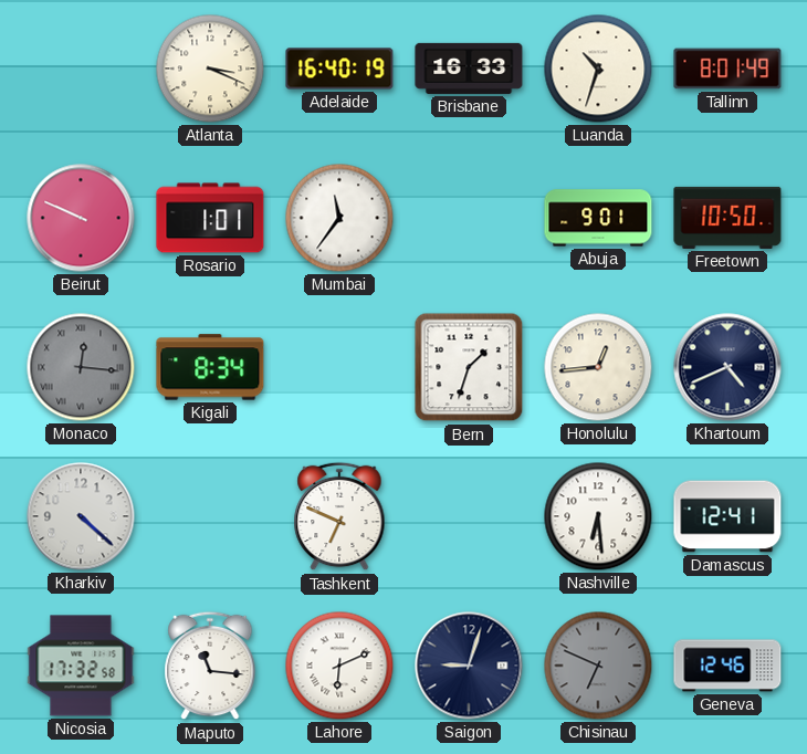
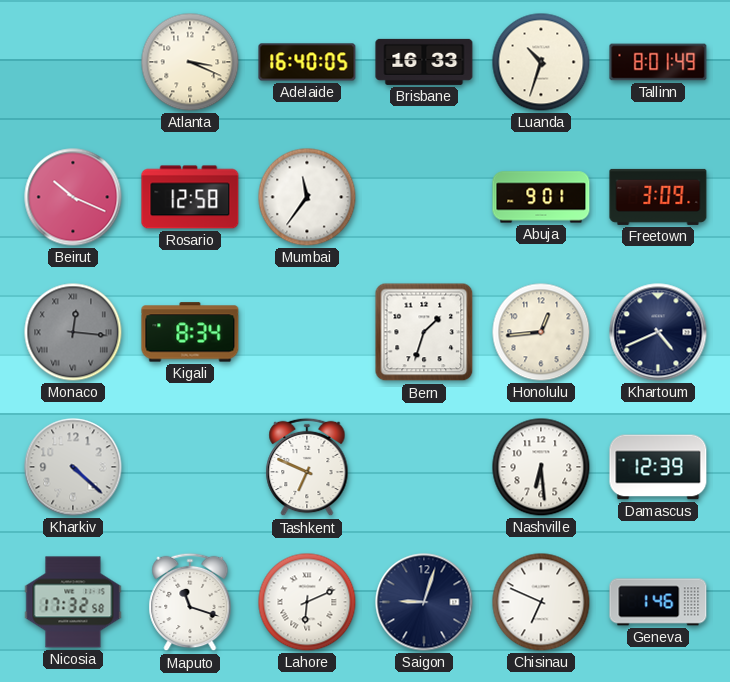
Adelaide: 16:40:19 -> 16:40:05
Beirut: 9:49 -> 10:19
Rosario: 1:01 -> 12:58
Freetown: 10:50 -> 3:09
Damascus: 12:41 -> 12:39
Maputo: 11:16 -> 11:18
Chisinau dial: grey -> white
Geneva: 12:46 -> 1:46
